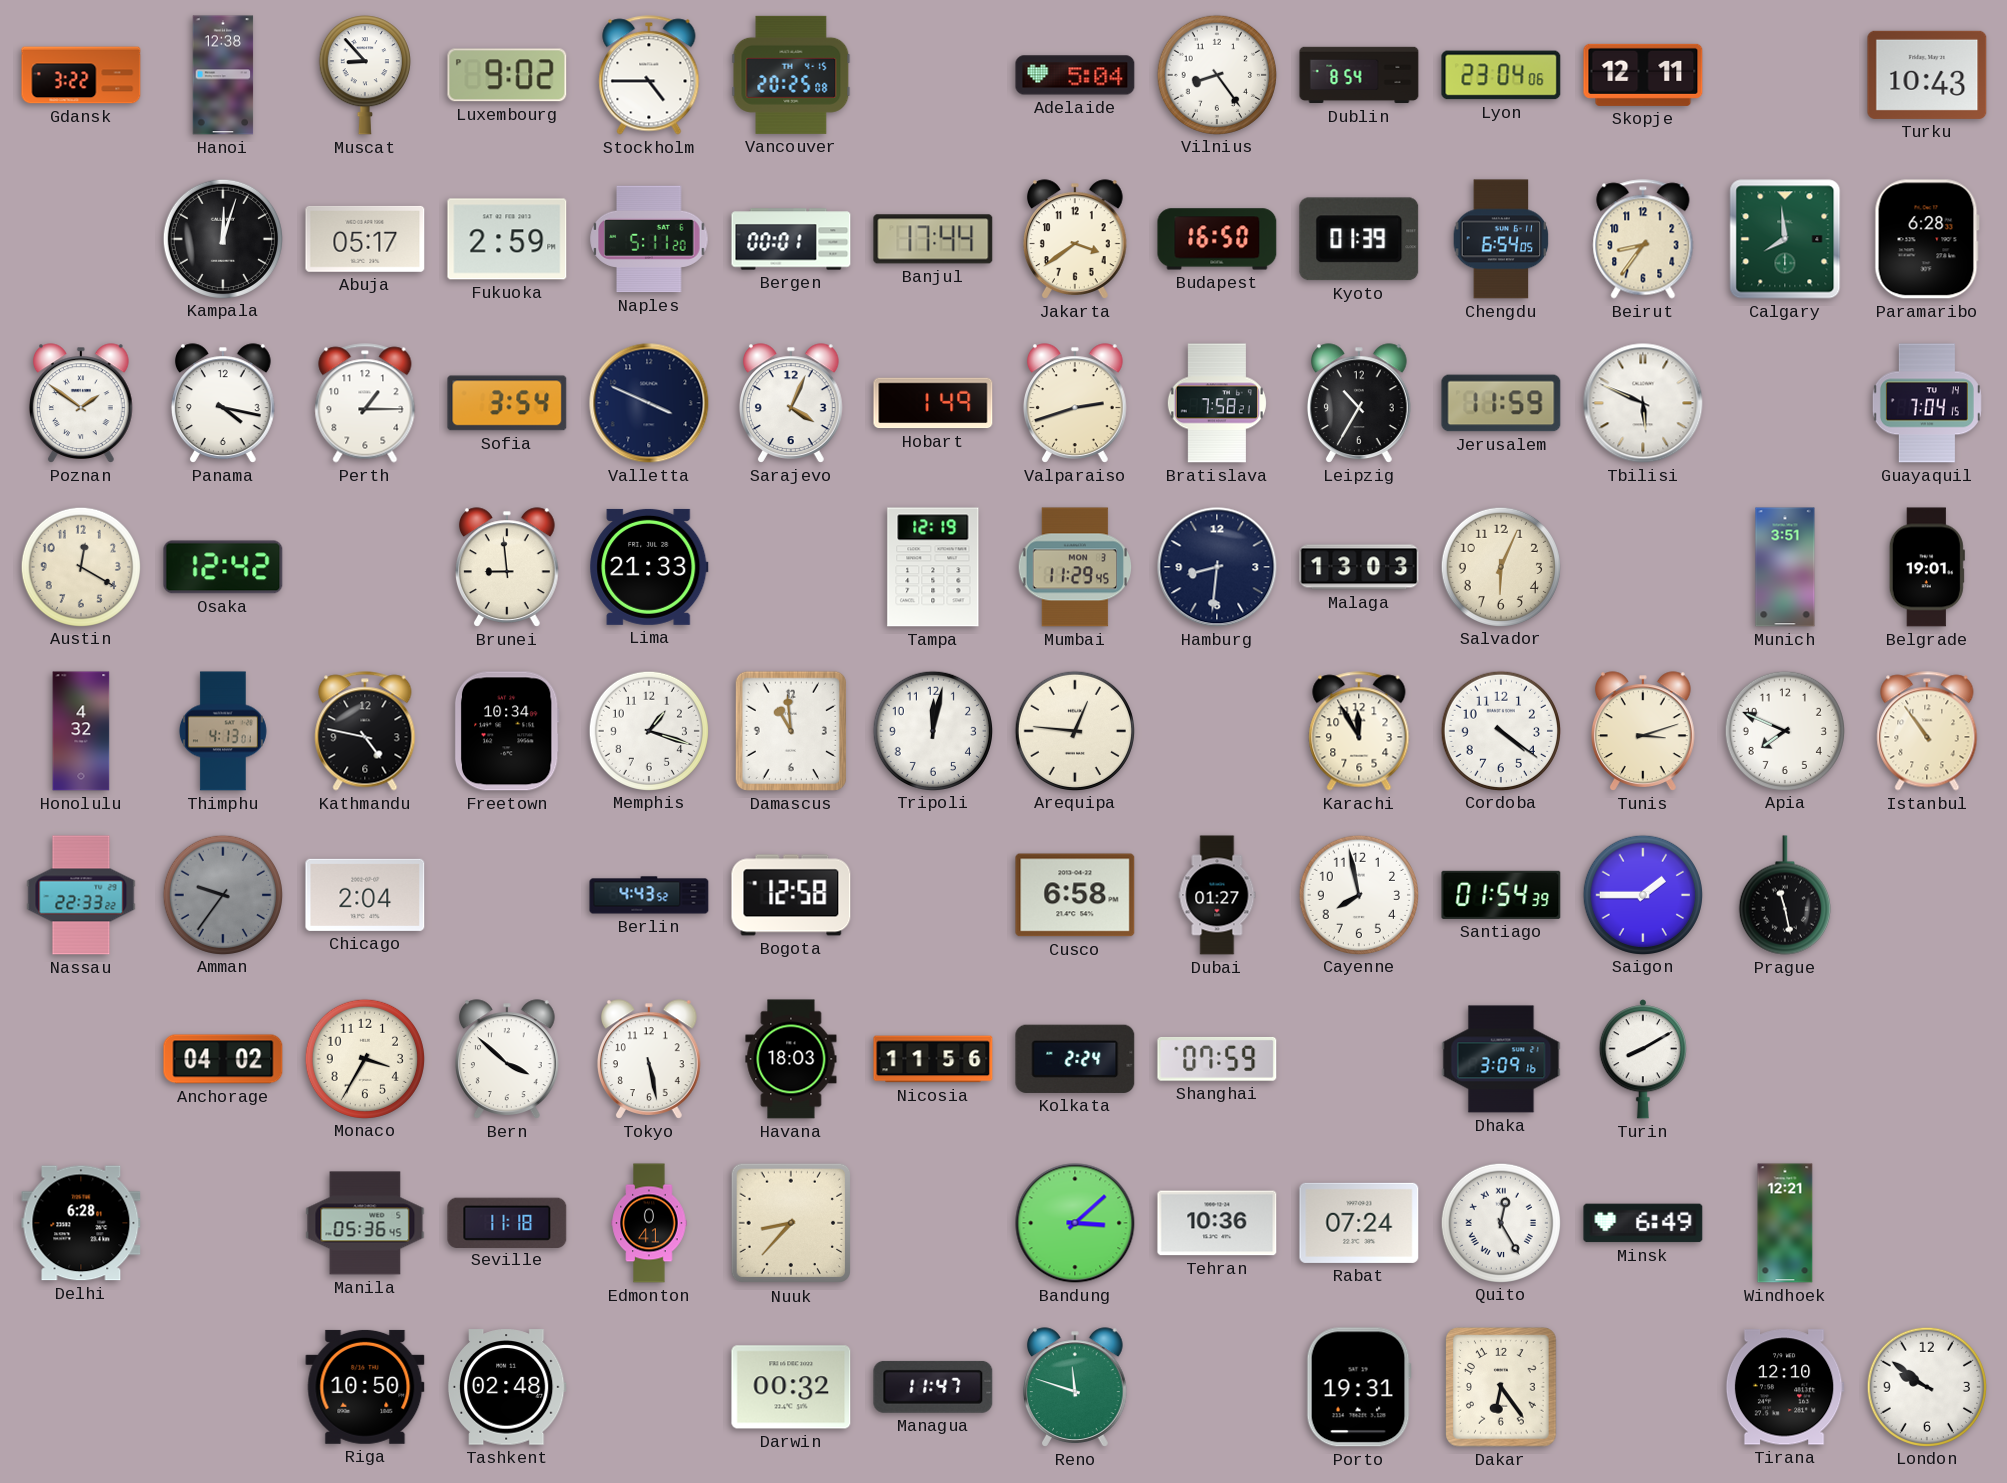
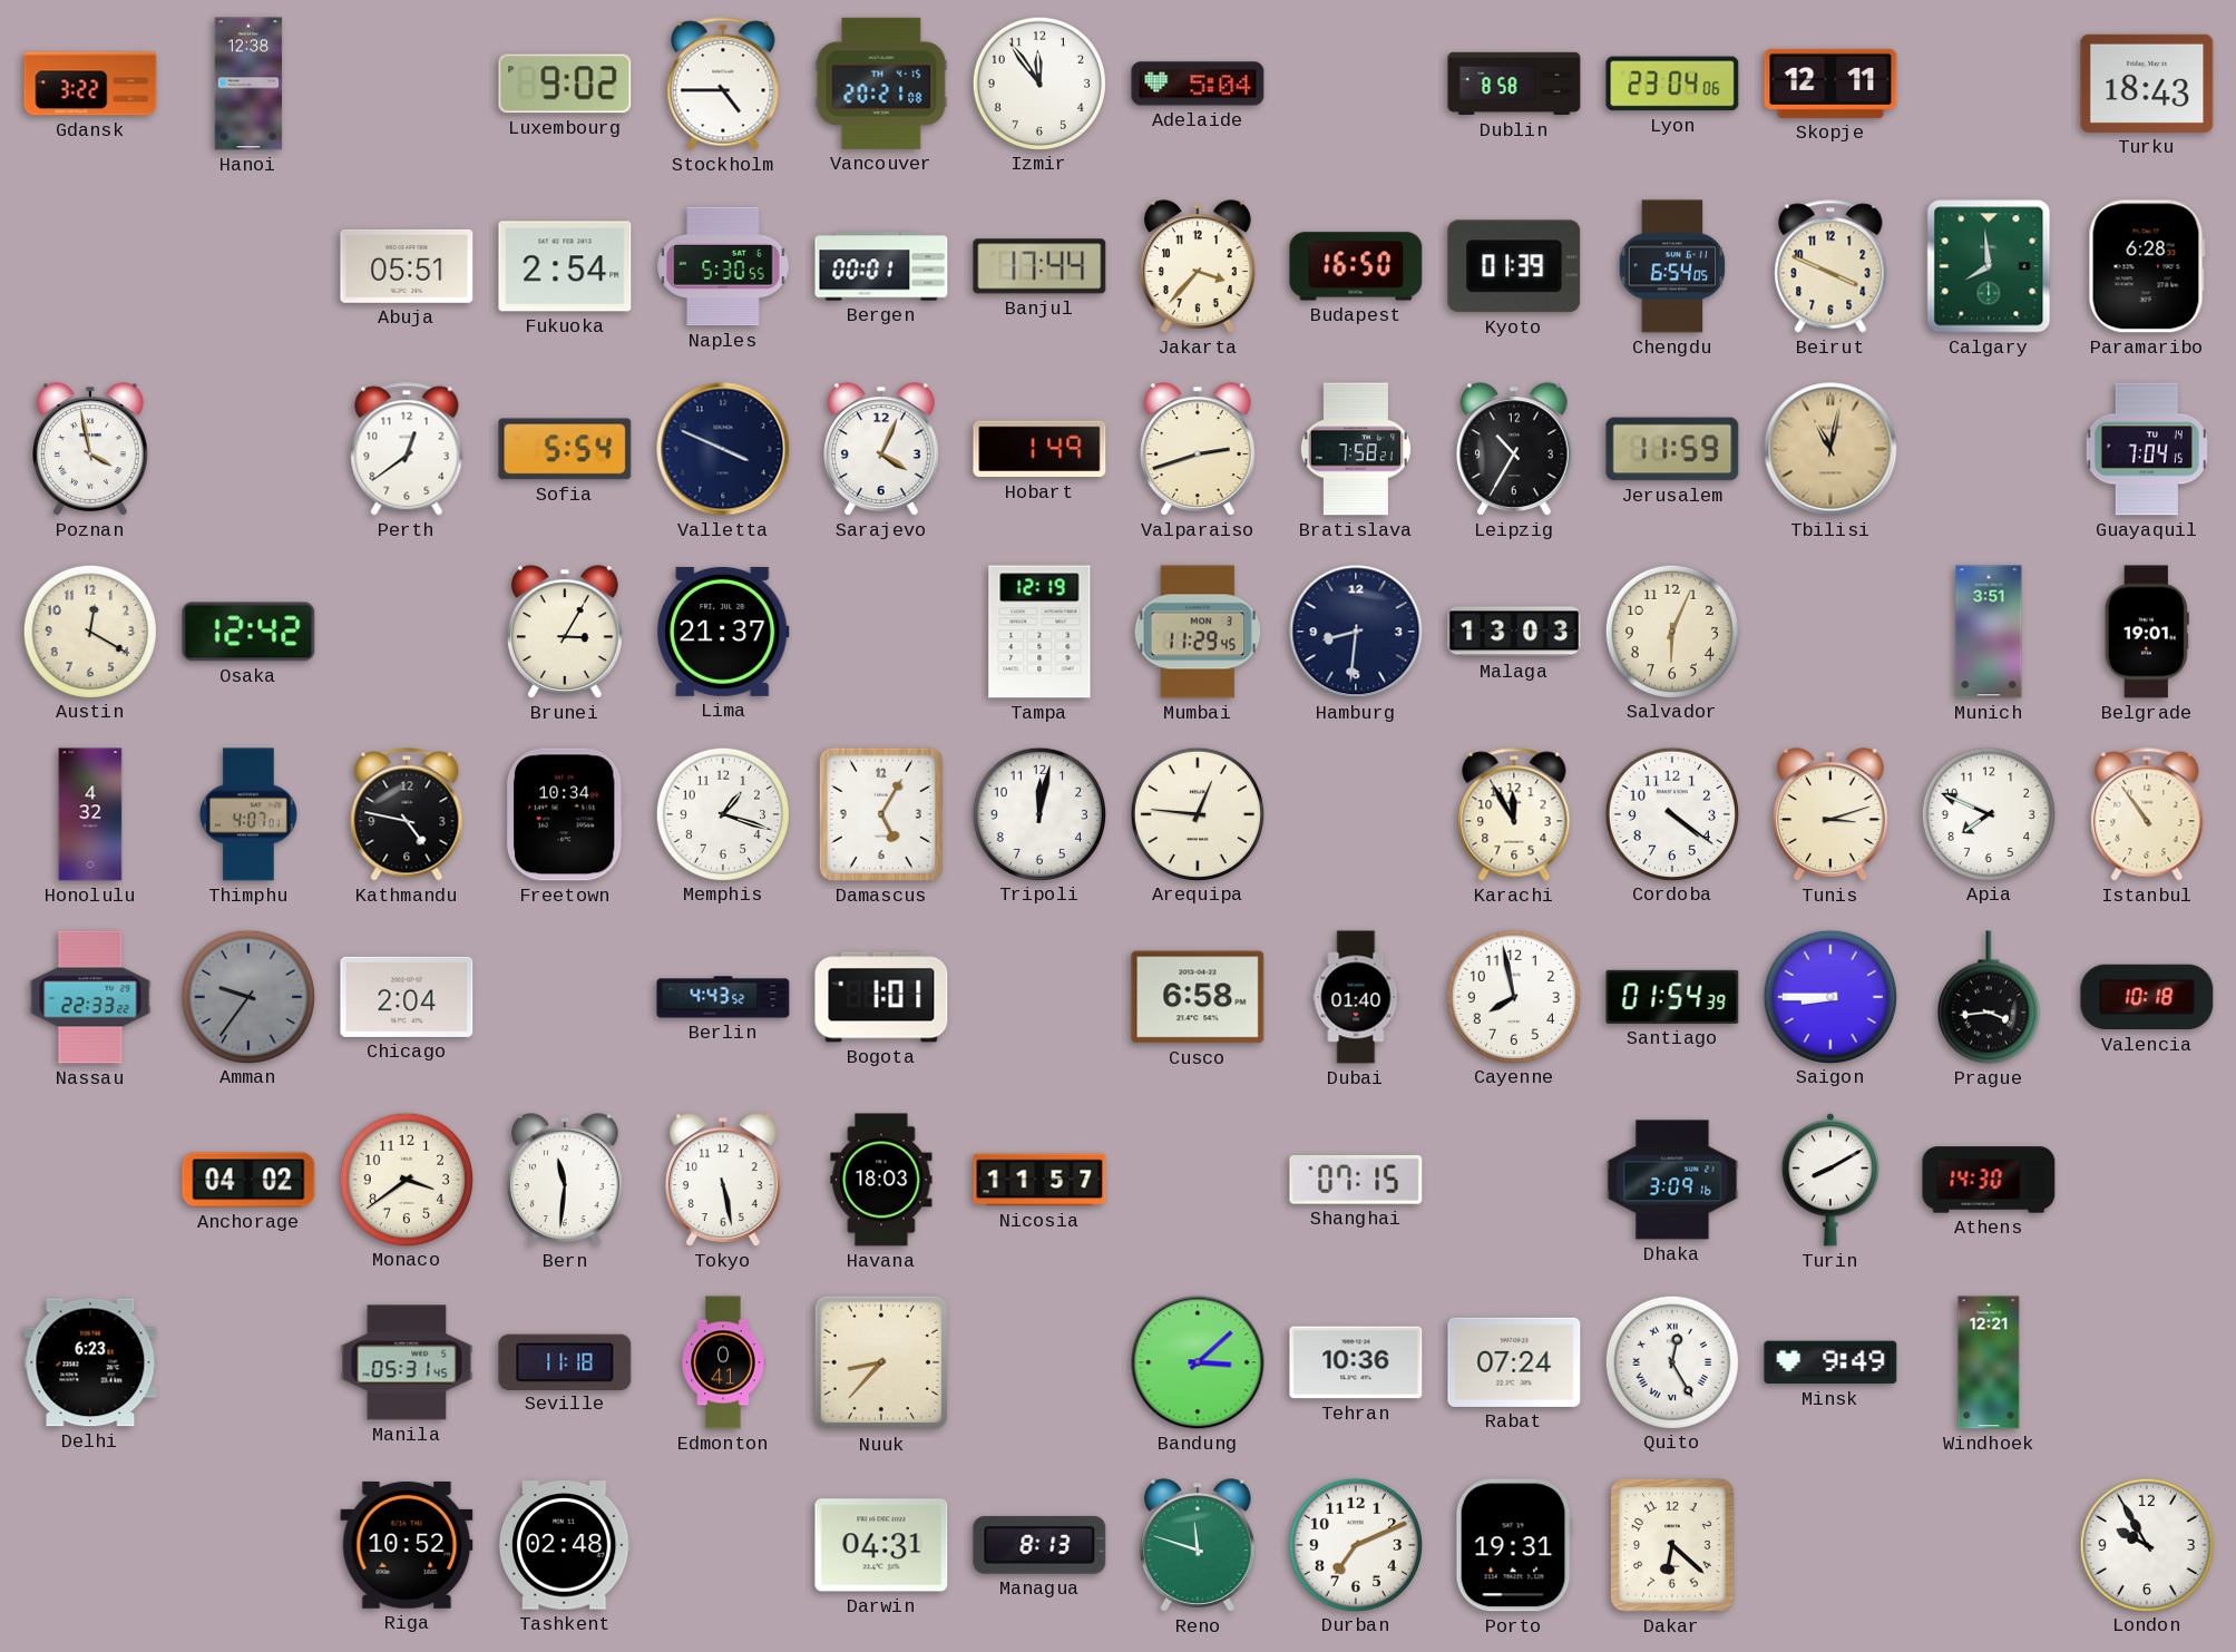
Muscat: 8:53 -> none
Vancouver: 20:25 -> 20:21
Izmir: none -> 11:54
Vilnius: 8:24 -> none
Dublin: 8:54 -> 8:58
Turku: 10:43 -> 18:43
Kampala: 12:03 -> none
Abuja: 05:17 -> 05:51
Fukuoka: 2:59 -> 2:54
Naples: 5:11 -> 5:30
Jakarta: 3:39 -> 3:37
Beirut: 8:36 -> 3:49
Poznan: 1:51 -> 3:58
Panama: 4:17 -> none
Perth: 1:15 -> 12:39
Sofia: 3:54 -> 5:54
Tbilisi: 5:49 -> 11:02
Tbilisi dial: white -> champagne
Brunei: 8:59 -> 3:05
Lima: 21:33 -> 21:37
Thimphu: 4:13 -> 4:07
Damascus: 10:59 -> 5:05
Bogota: 12:58 -> 1:01
Dubai: 01:27 -> 01:40
Saigon: 1:45 -> 8:45
Prague: 11:28 -> 3:44
Valencia: none -> 10:18
Monaco: 3:35 -> 3:39
Bern: 3:52 -> 11:31
Nicosia: 11:56 -> 11:57
Kolkata: 2:24 -> none
Shanghai: 07:59 -> 07:15
Athens: none -> 14:30
Delhi: 6:28 -> 6:23
Manila: 05:36 -> 05:31
Minsk: 6:49 -> 9:49
Riga: 10:50 -> 10:52
Darwin: 00:32 -> 04:31
Managua: 11:47 -> 8:13
Durban: none -> 7:11
Dakar: 6:24 -> 6:22
Tirana: 12:10 -> none
London: 9:51 -> 9:55
